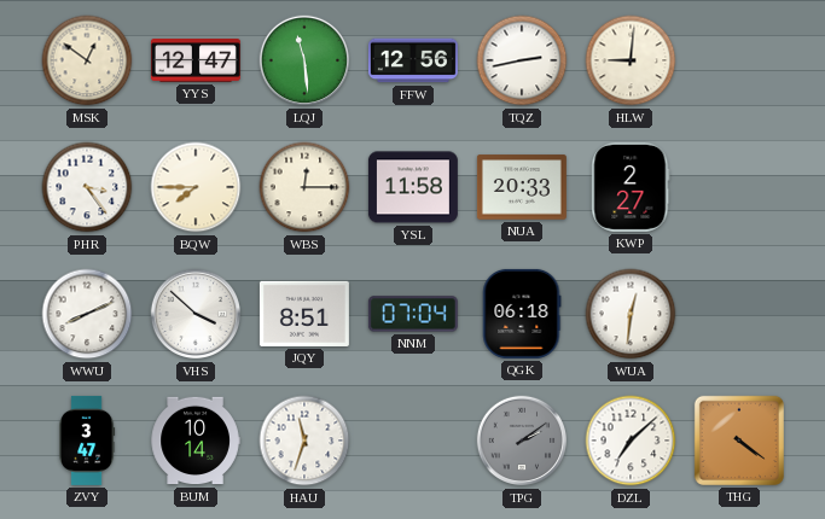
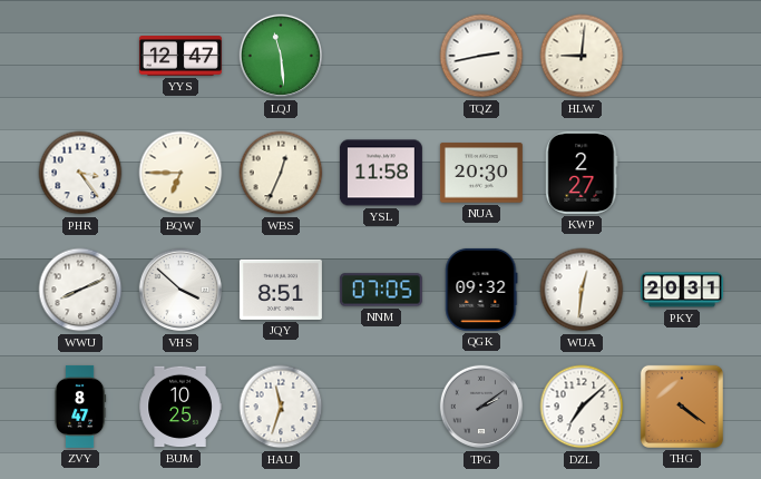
MSK: 12:51 -> none
FFW: 12:56 -> none
BQW: 7:45 -> 6:45
WBS: 12:15 -> 12:34
NUA: 20:33 -> 20:30
NNM: 07:04 -> 07:05
QGK: 06:18 -> 09:32
PKY: none -> 20:31
ZVY: 3:47 -> 8:47
BUM: 10:14 -> 10:25
